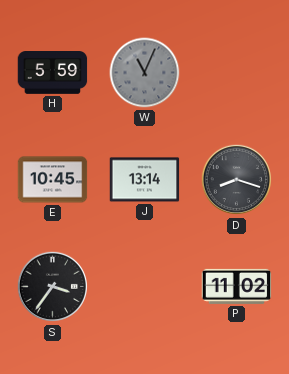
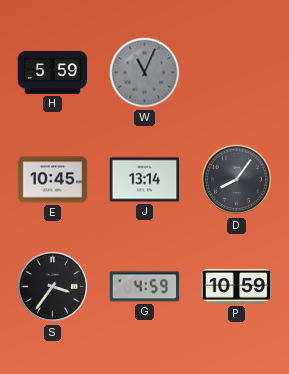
D: 8:18 -> 8:06
G: none -> 4:59
P: 11:02 -> 10:59
